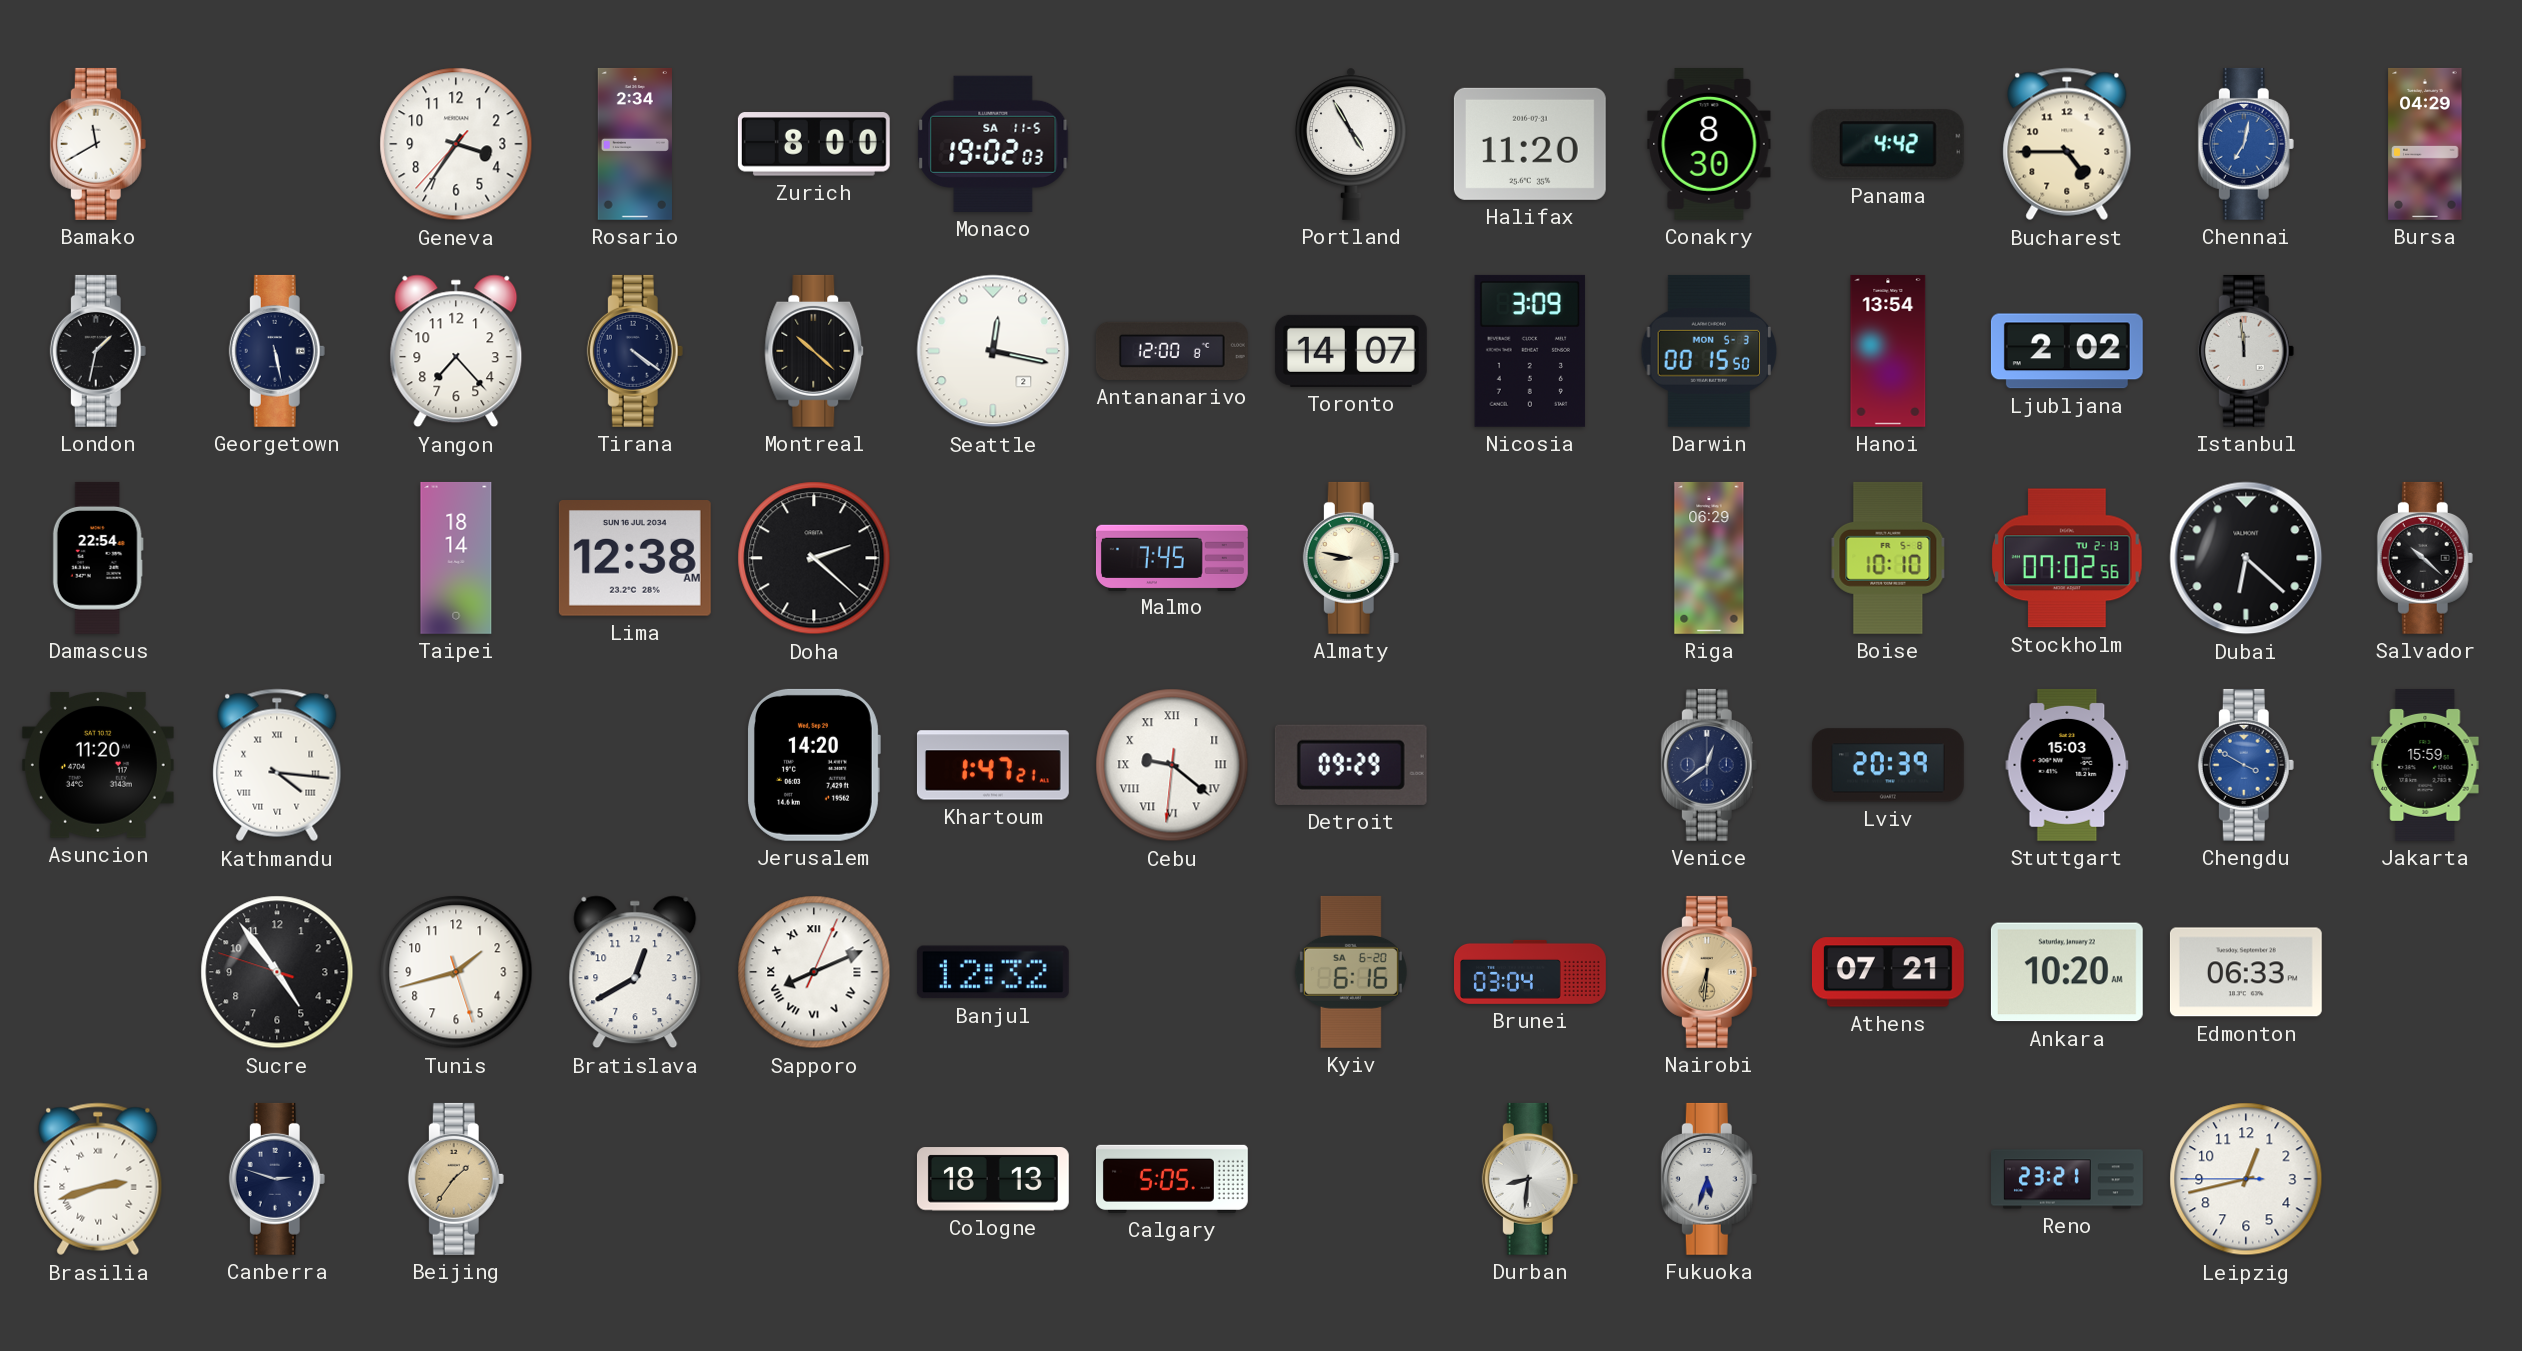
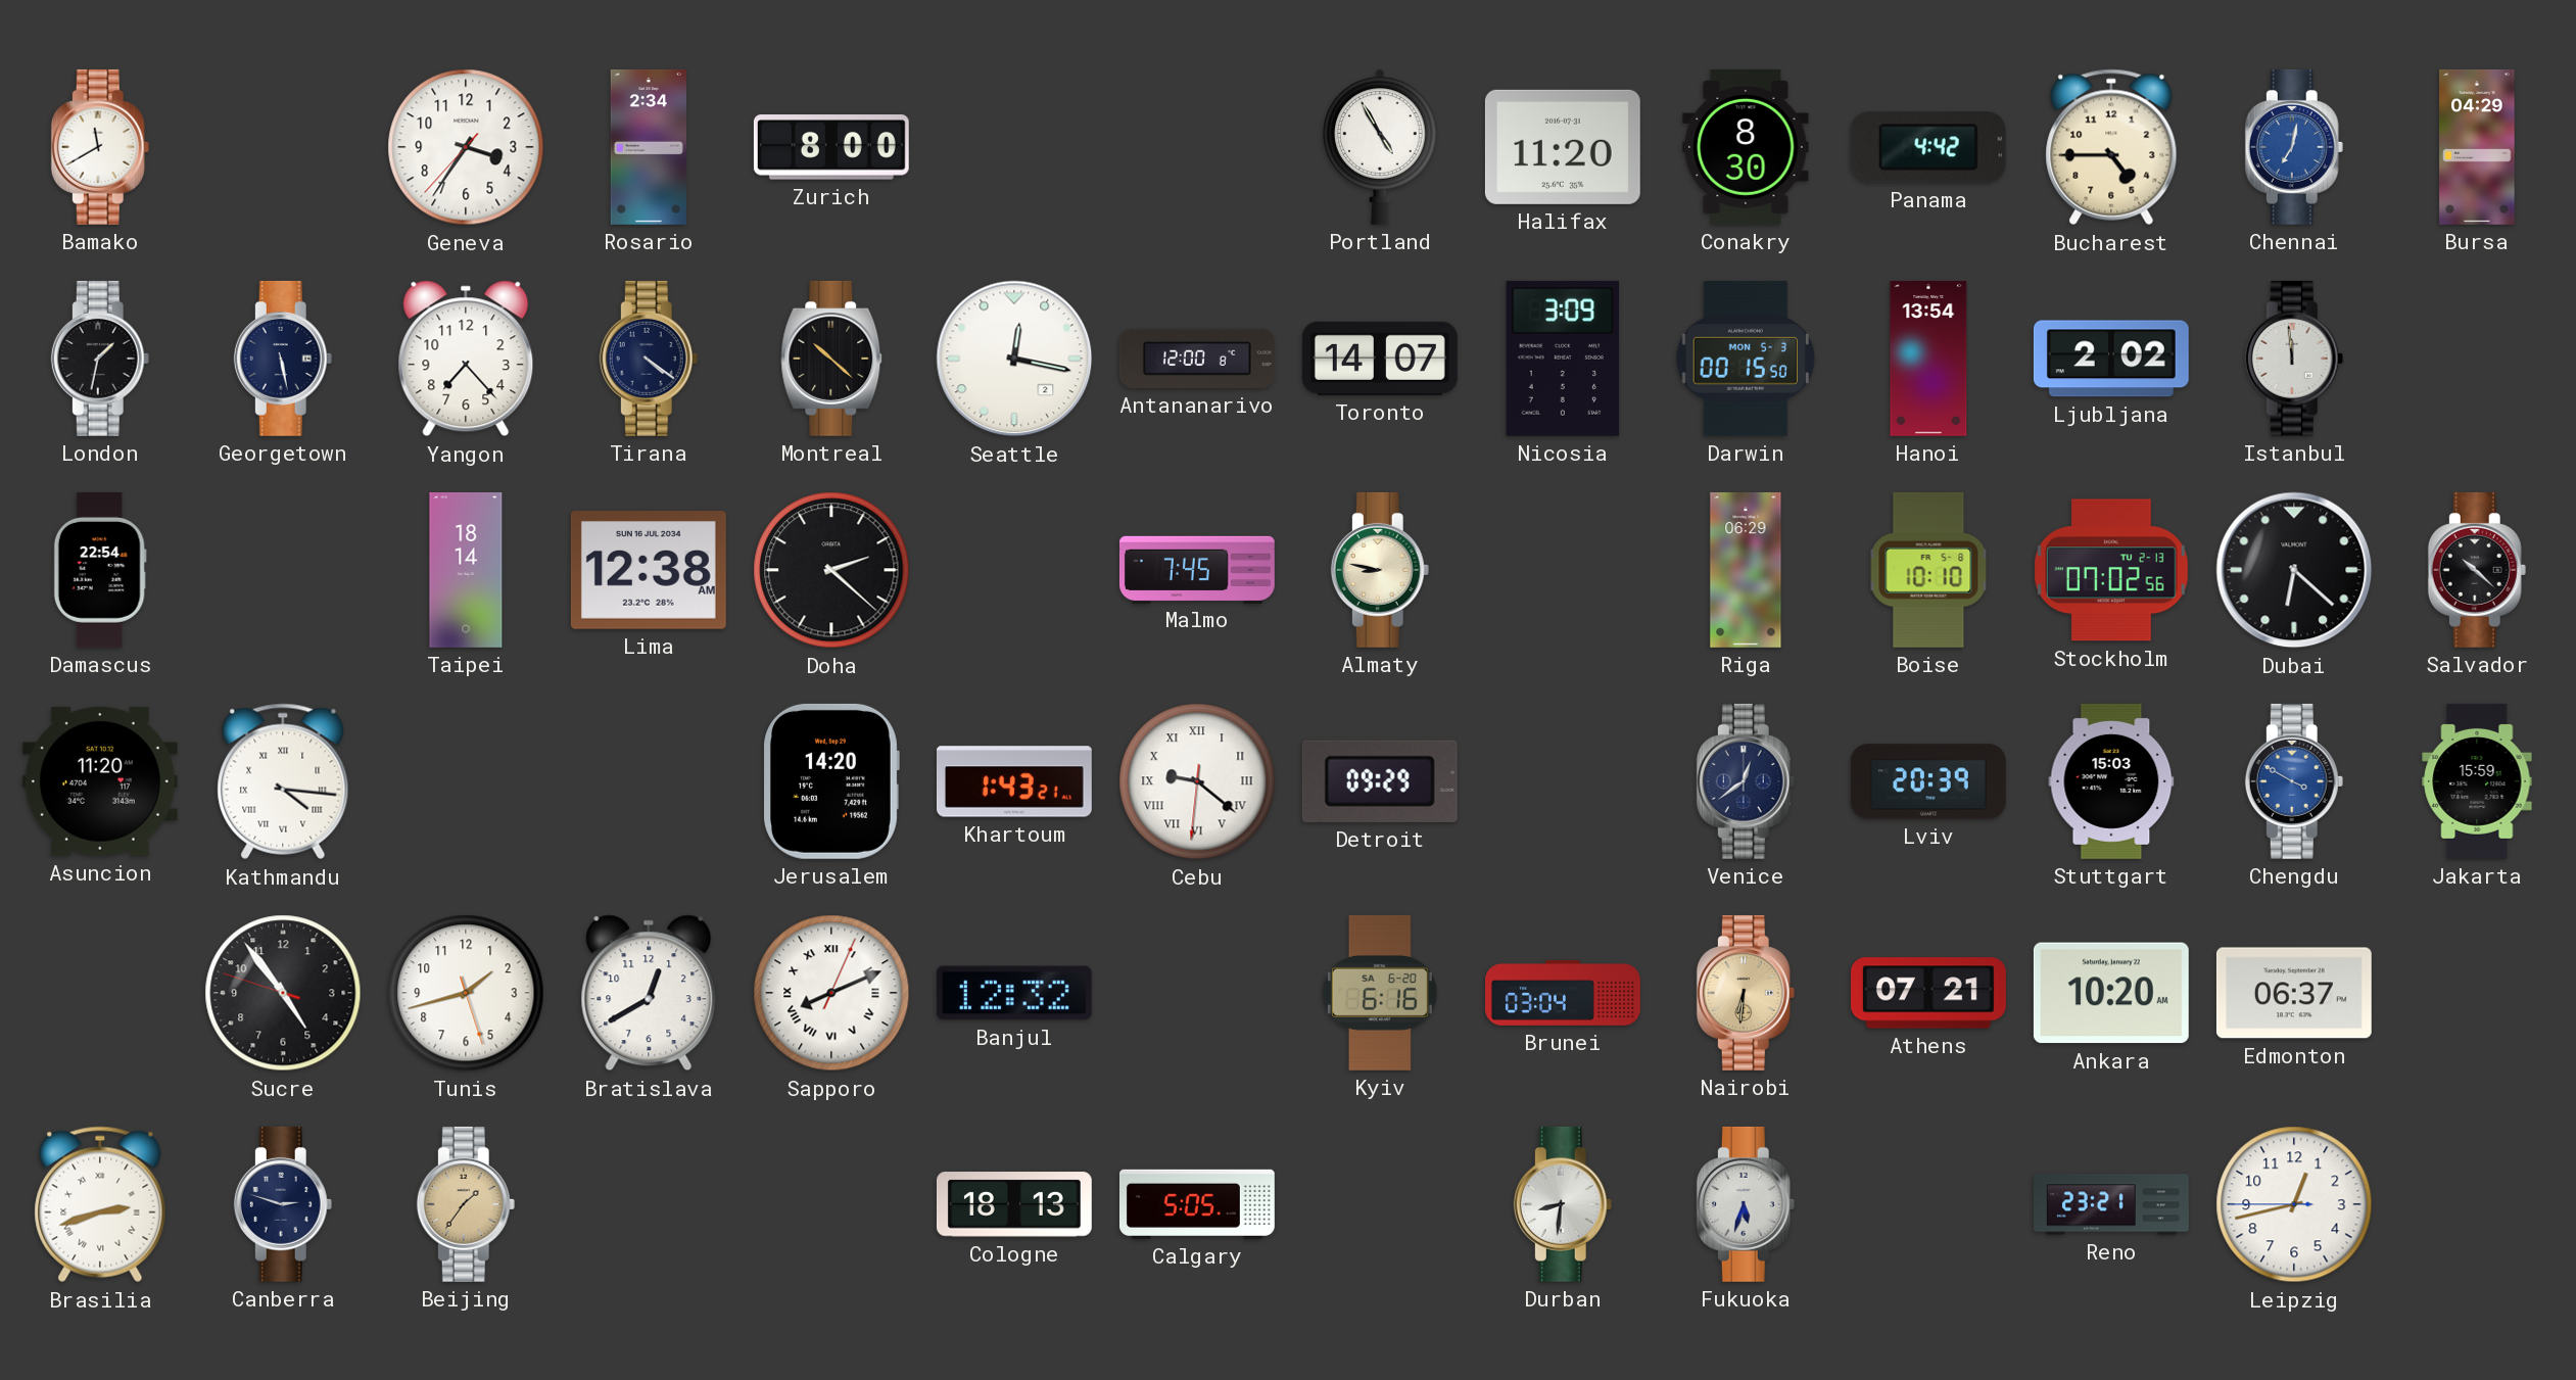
Monaco: 19:02 -> none
Khartoum: 1:47 -> 1:43
Edmonton: 06:33 -> 06:37
